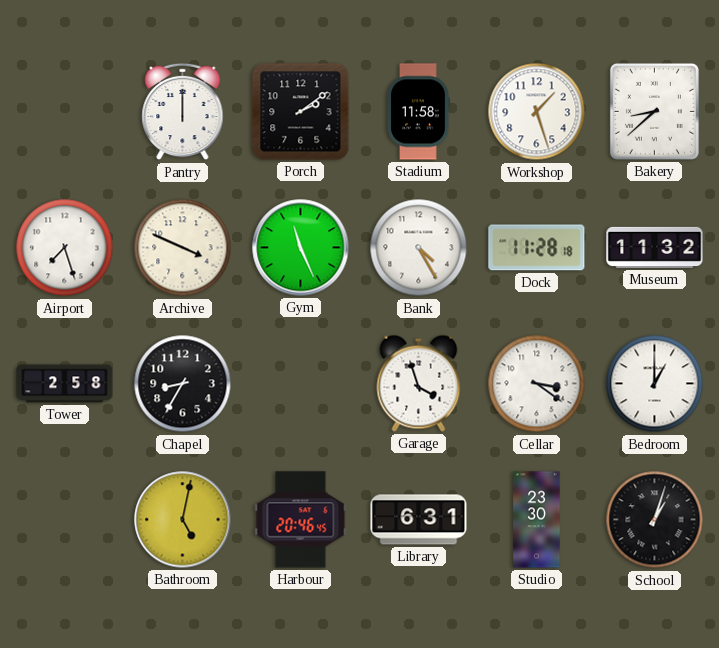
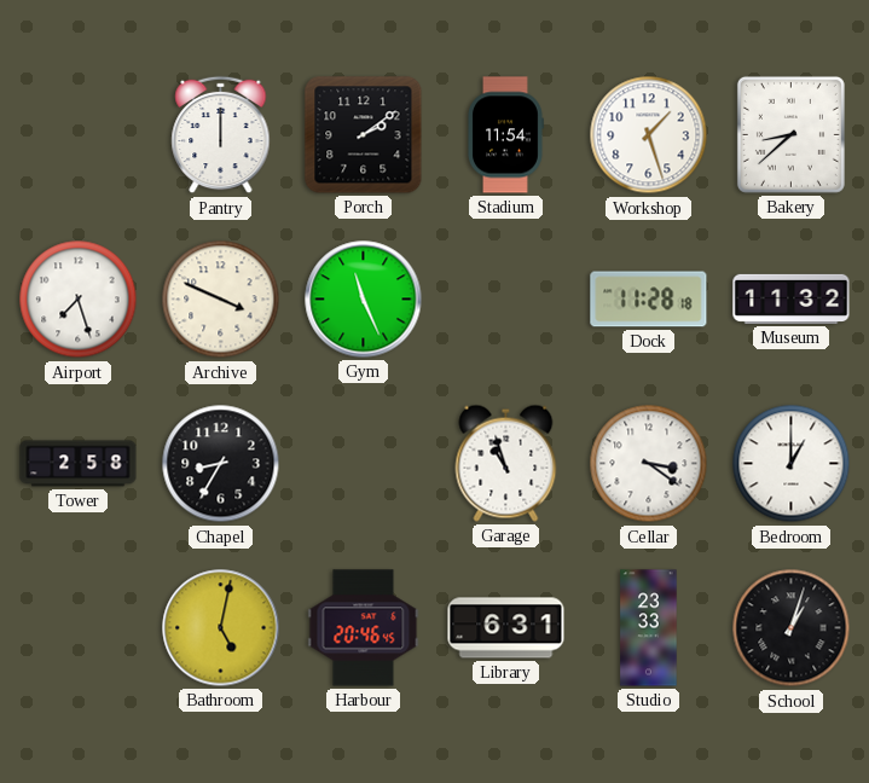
Stadium: 11:58 -> 11:54
Bank: 4:25 -> none
Garage: 3:57 -> 10:57
Studio: 23:30 -> 23:33
